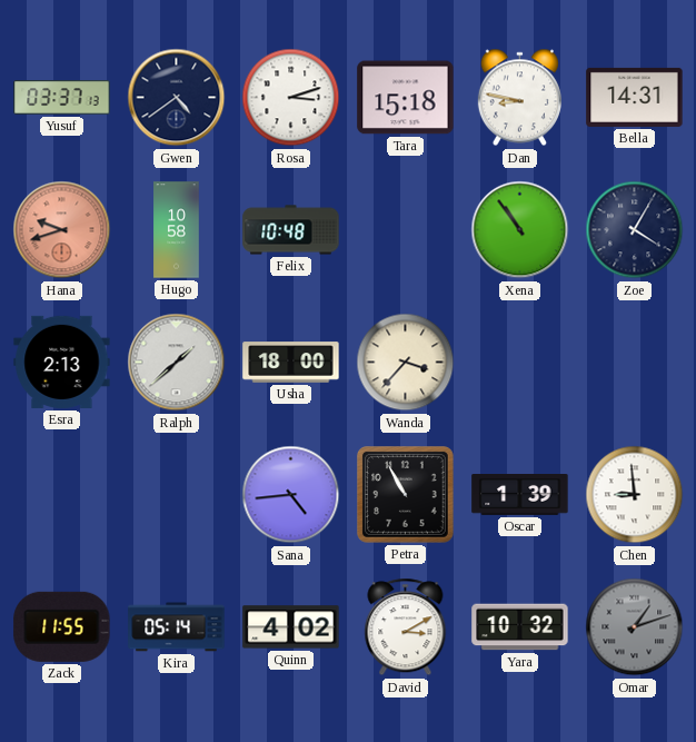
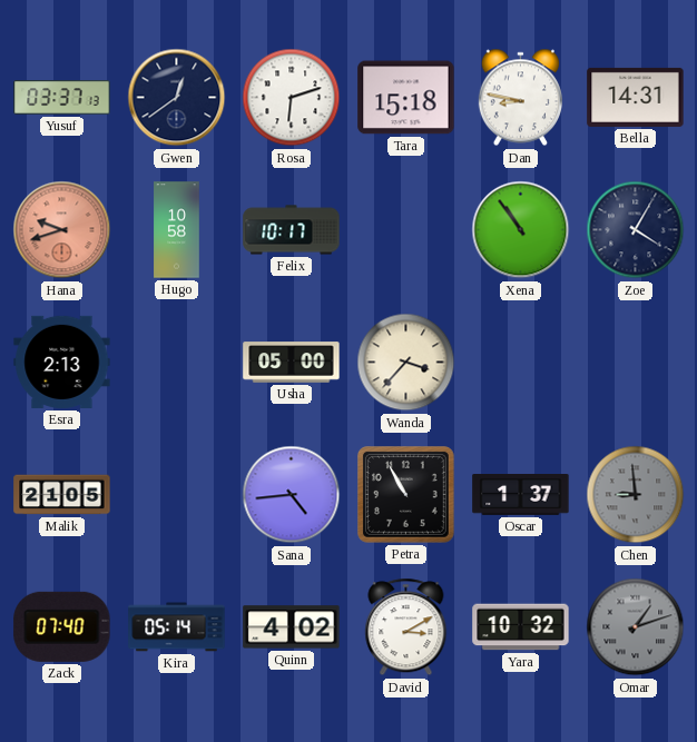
Gwen: 4:39 -> 12:39
Rosa: 3:12 -> 6:12
Felix: 10:48 -> 10:17
Ralph: 1:38 -> none
Usha: 18:00 -> 05:00
Malik: none -> 21:05
Oscar: 1:39 -> 1:37
Chen dial: white -> grey
Zack: 11:55 -> 07:40
